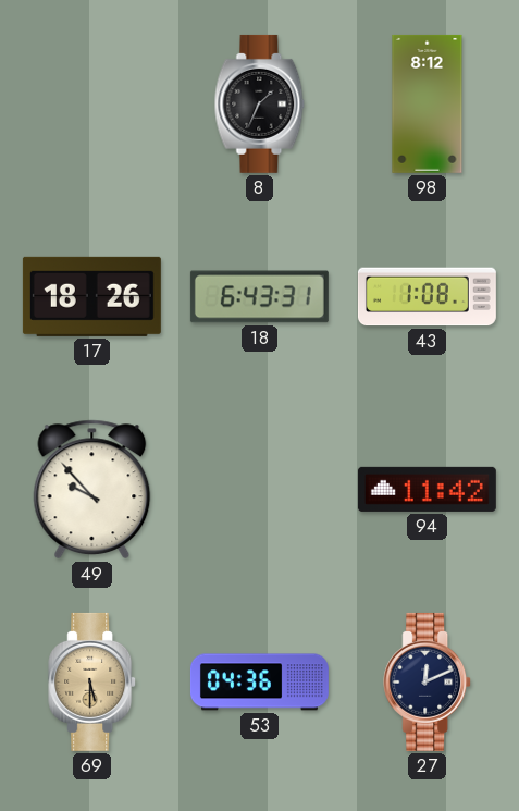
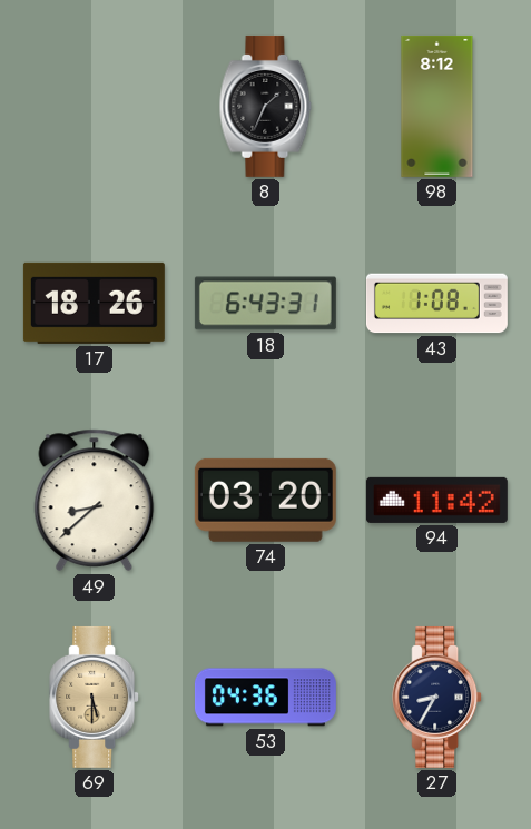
49: 9:53 -> 8:38
74: none -> 03:20
27: 12:11 -> 8:35
